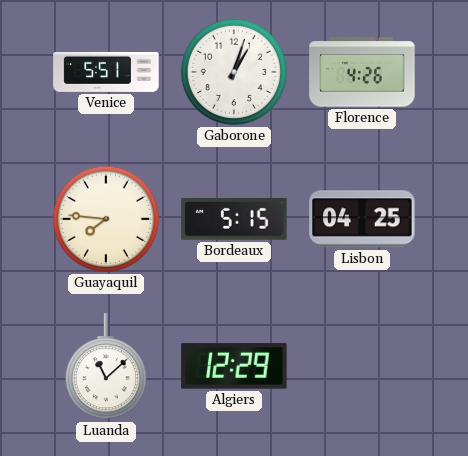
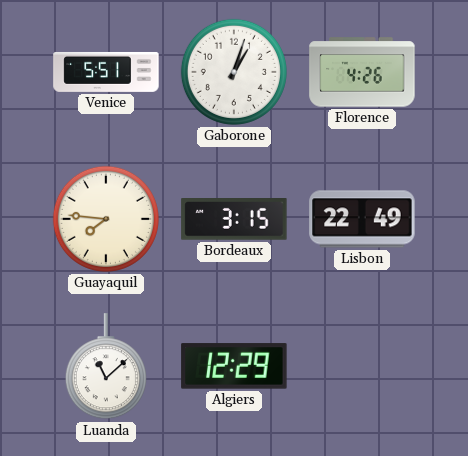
Bordeaux: 5:15 -> 3:15
Lisbon: 04:25 -> 22:49
